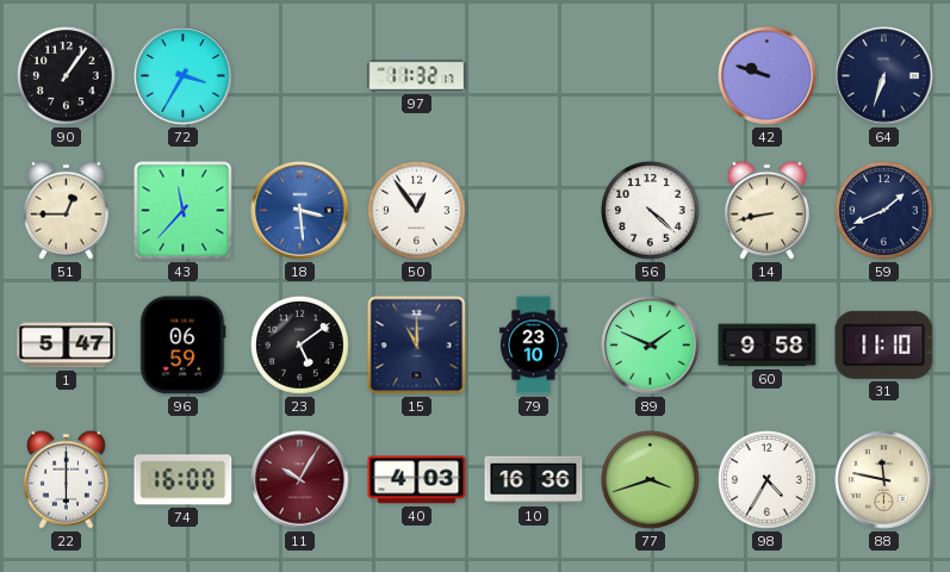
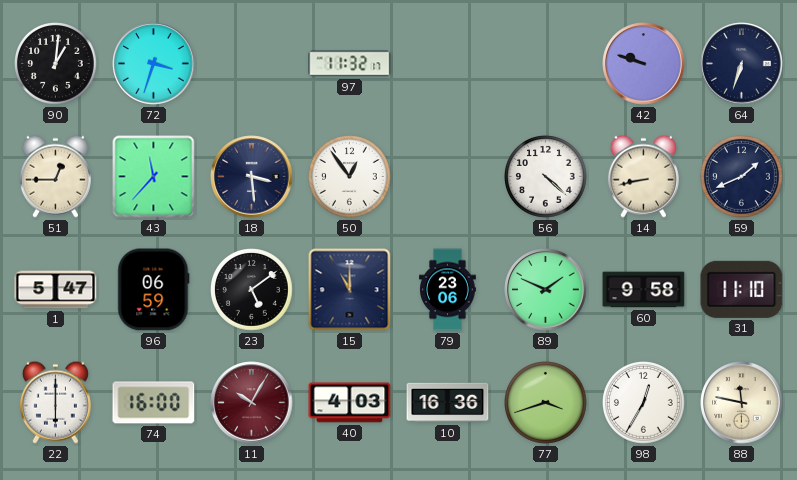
90: 1:06 -> 1:01
72: 3:35 -> 3:33
18 dial: blue -> navy
79: 23:10 -> 23:06
98: 4:35 -> 12:35
